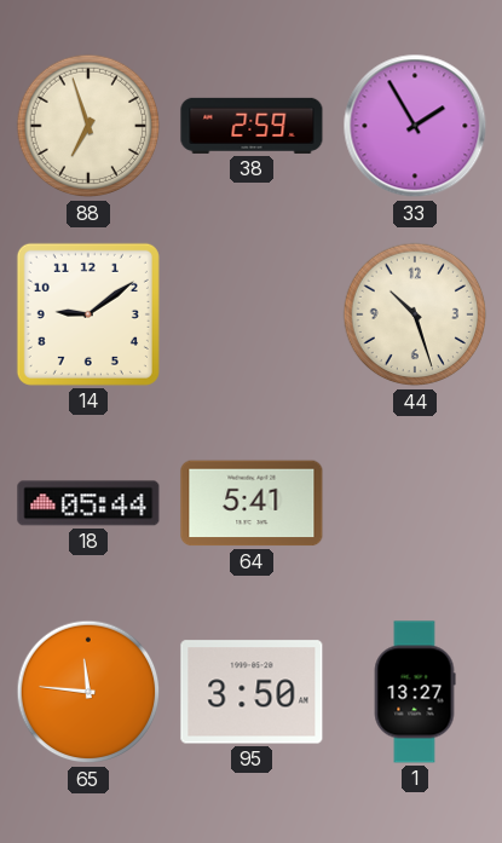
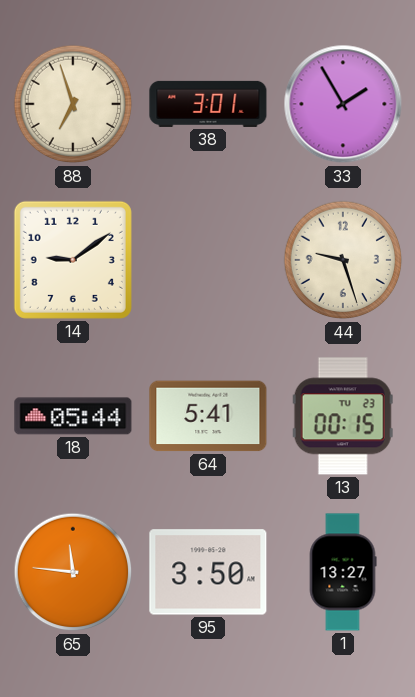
38: 2:59 -> 3:01
44: 10:27 -> 9:27
13: none -> 00:15
